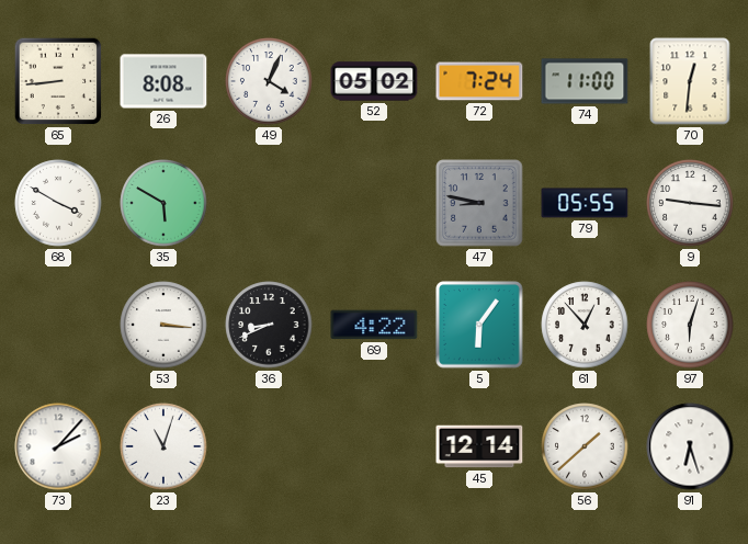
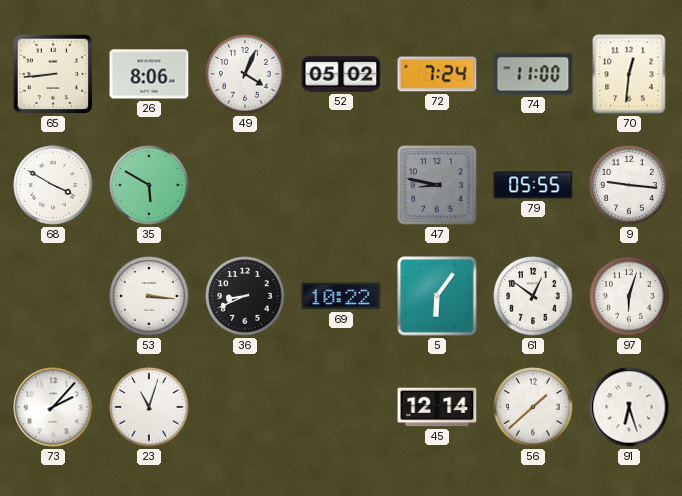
26: 8:08 -> 8:06
69: 4:22 -> 10:22
61: 12:53 -> 12:51
